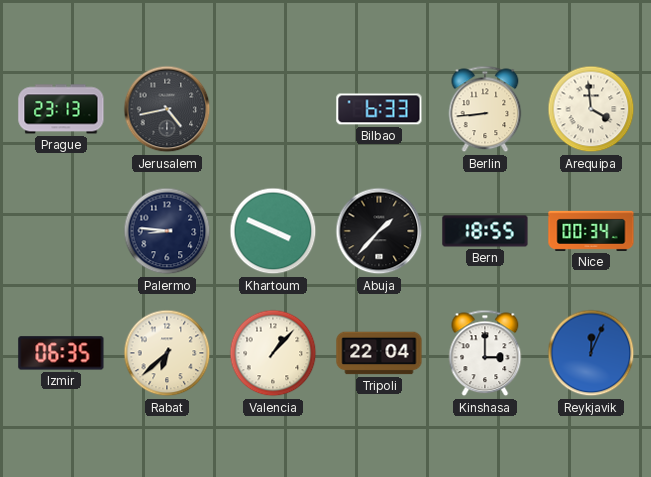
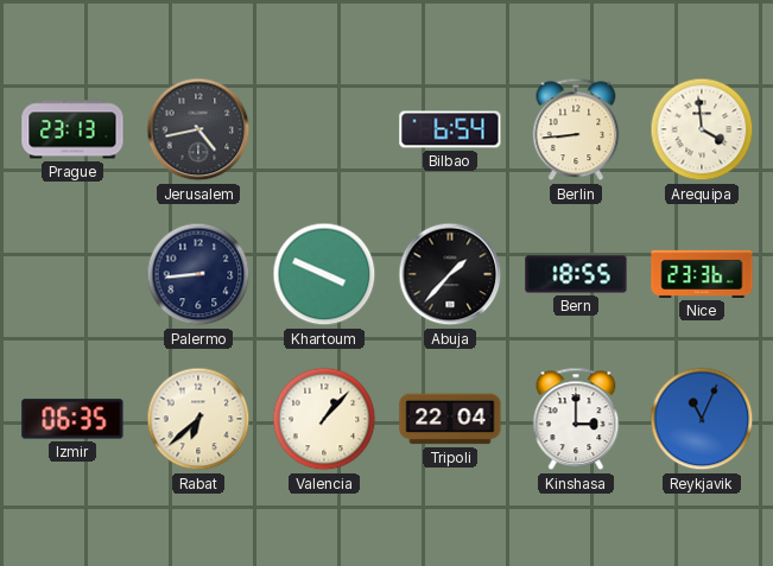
Bilbao: 6:33 -> 6:54
Palermo: 8:46 -> 8:44
Nice: 00:34 -> 23:36
Reykjavik: 12:04 -> 11:04
